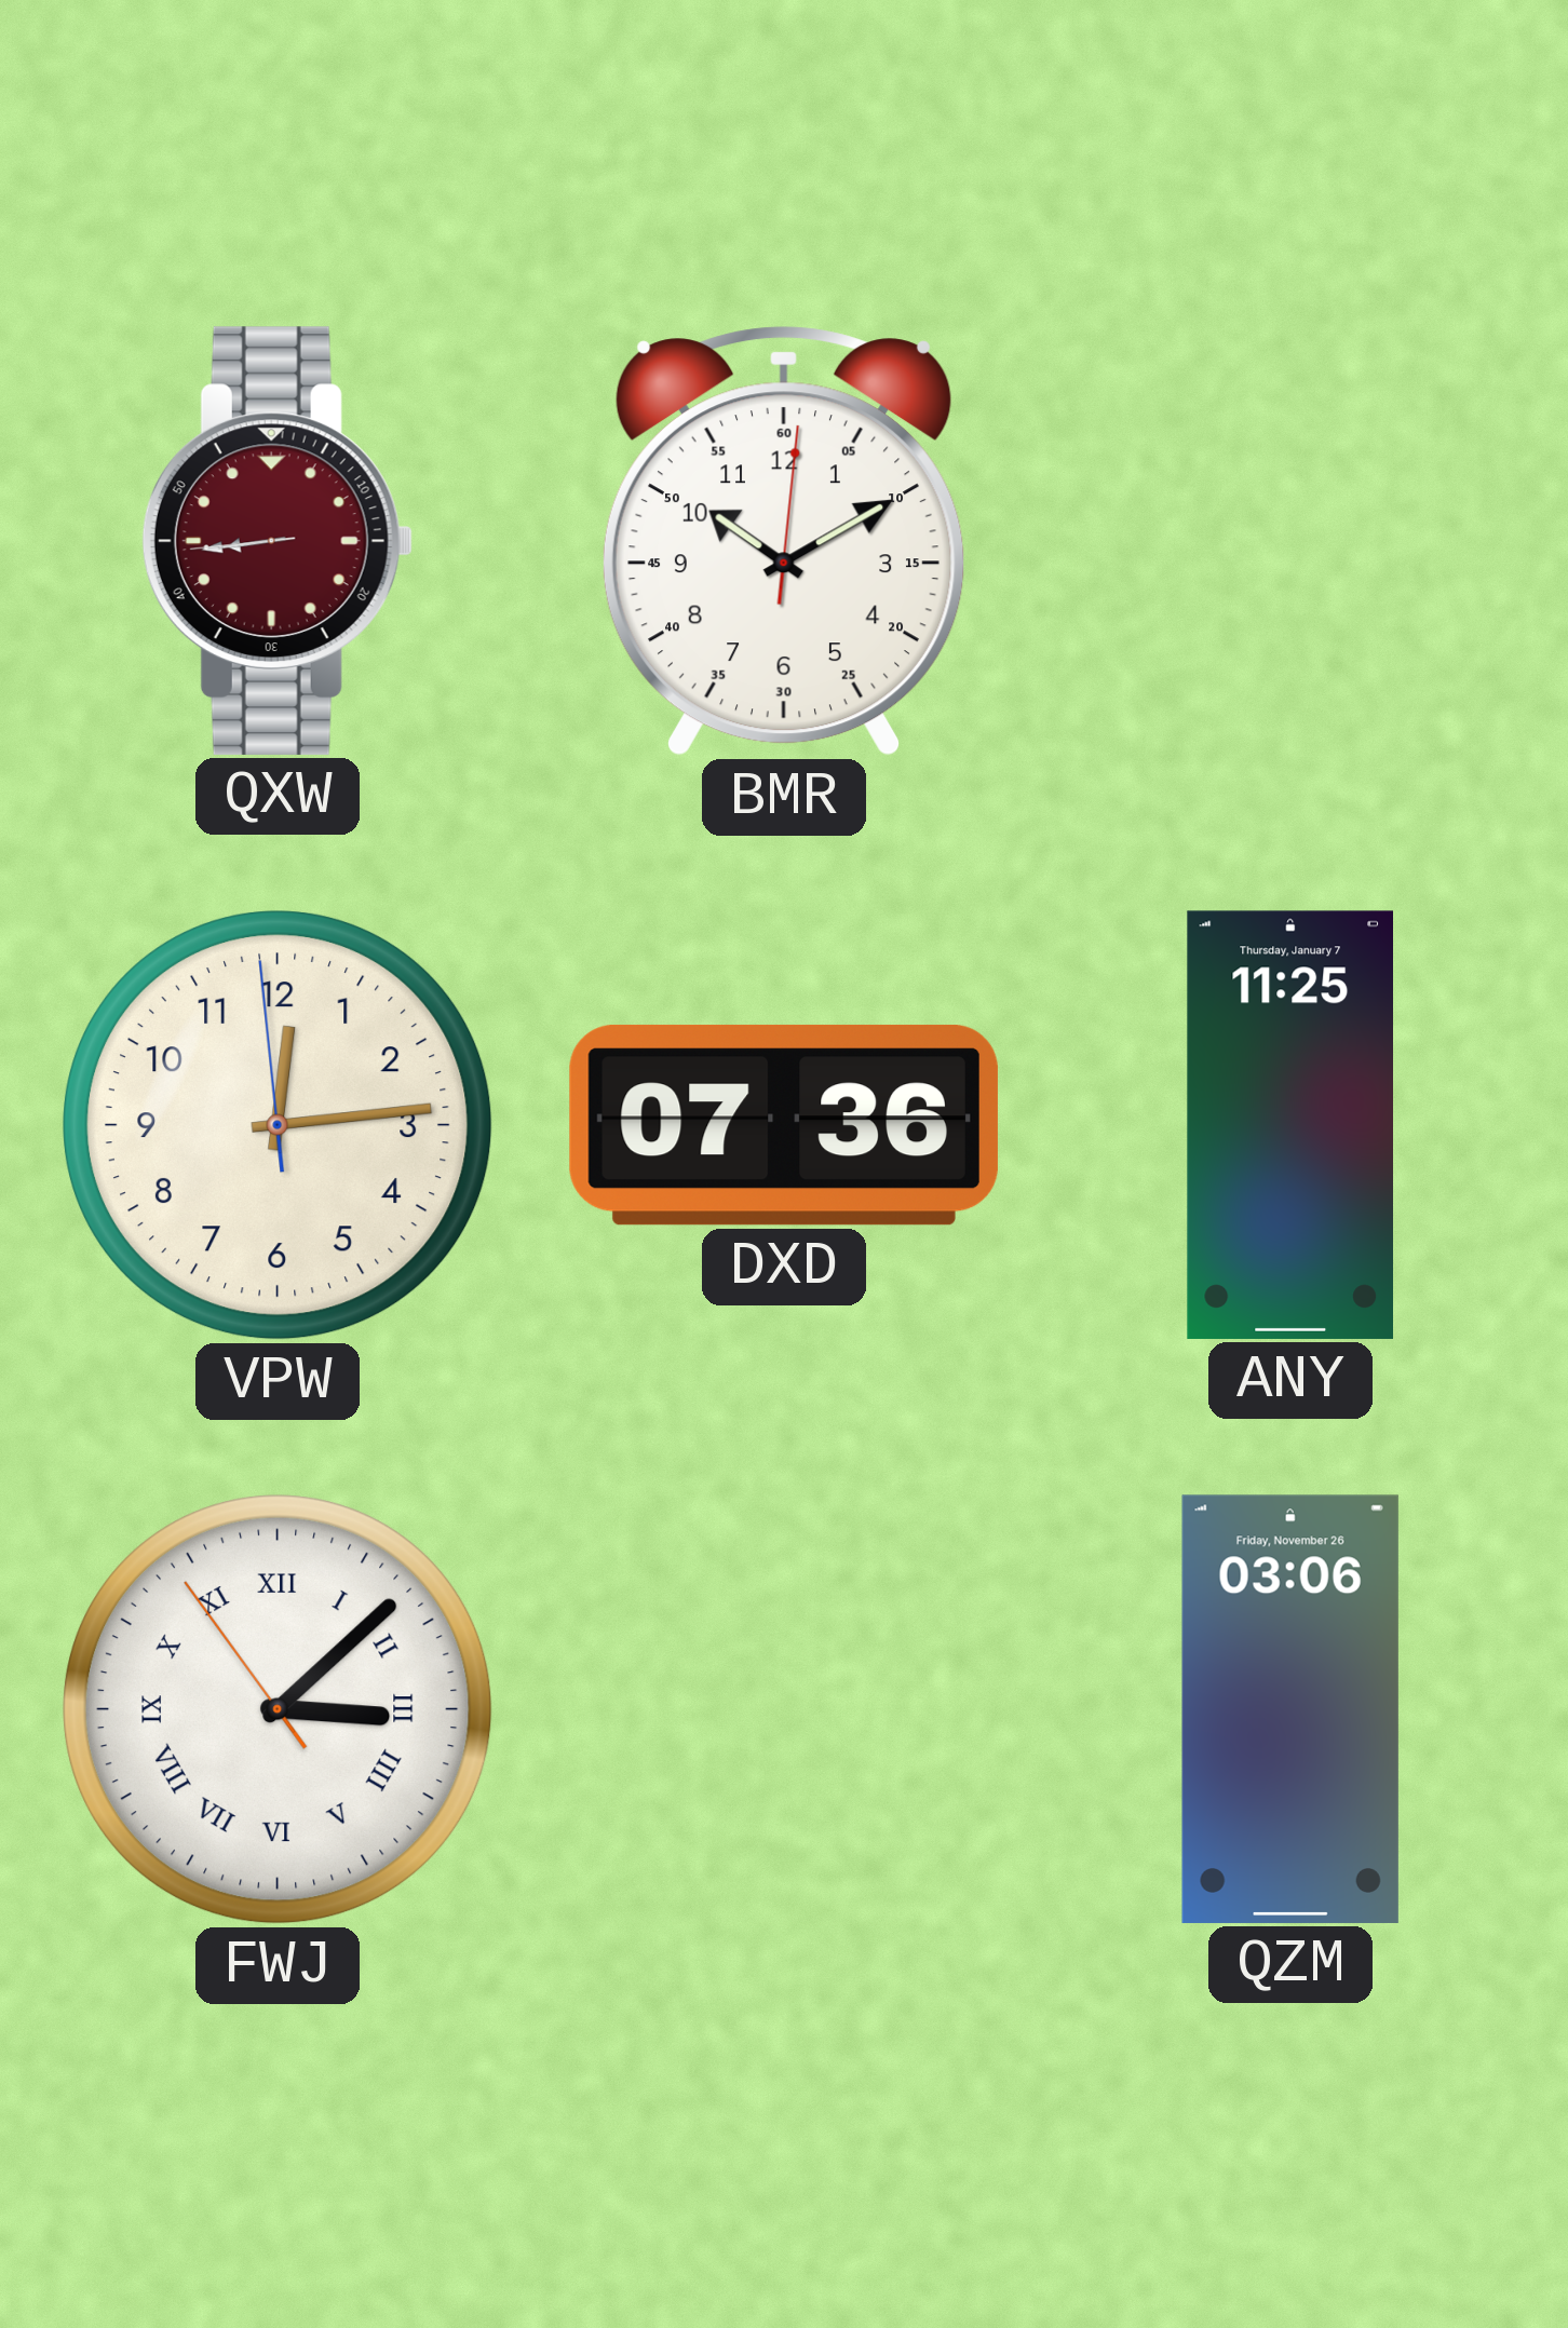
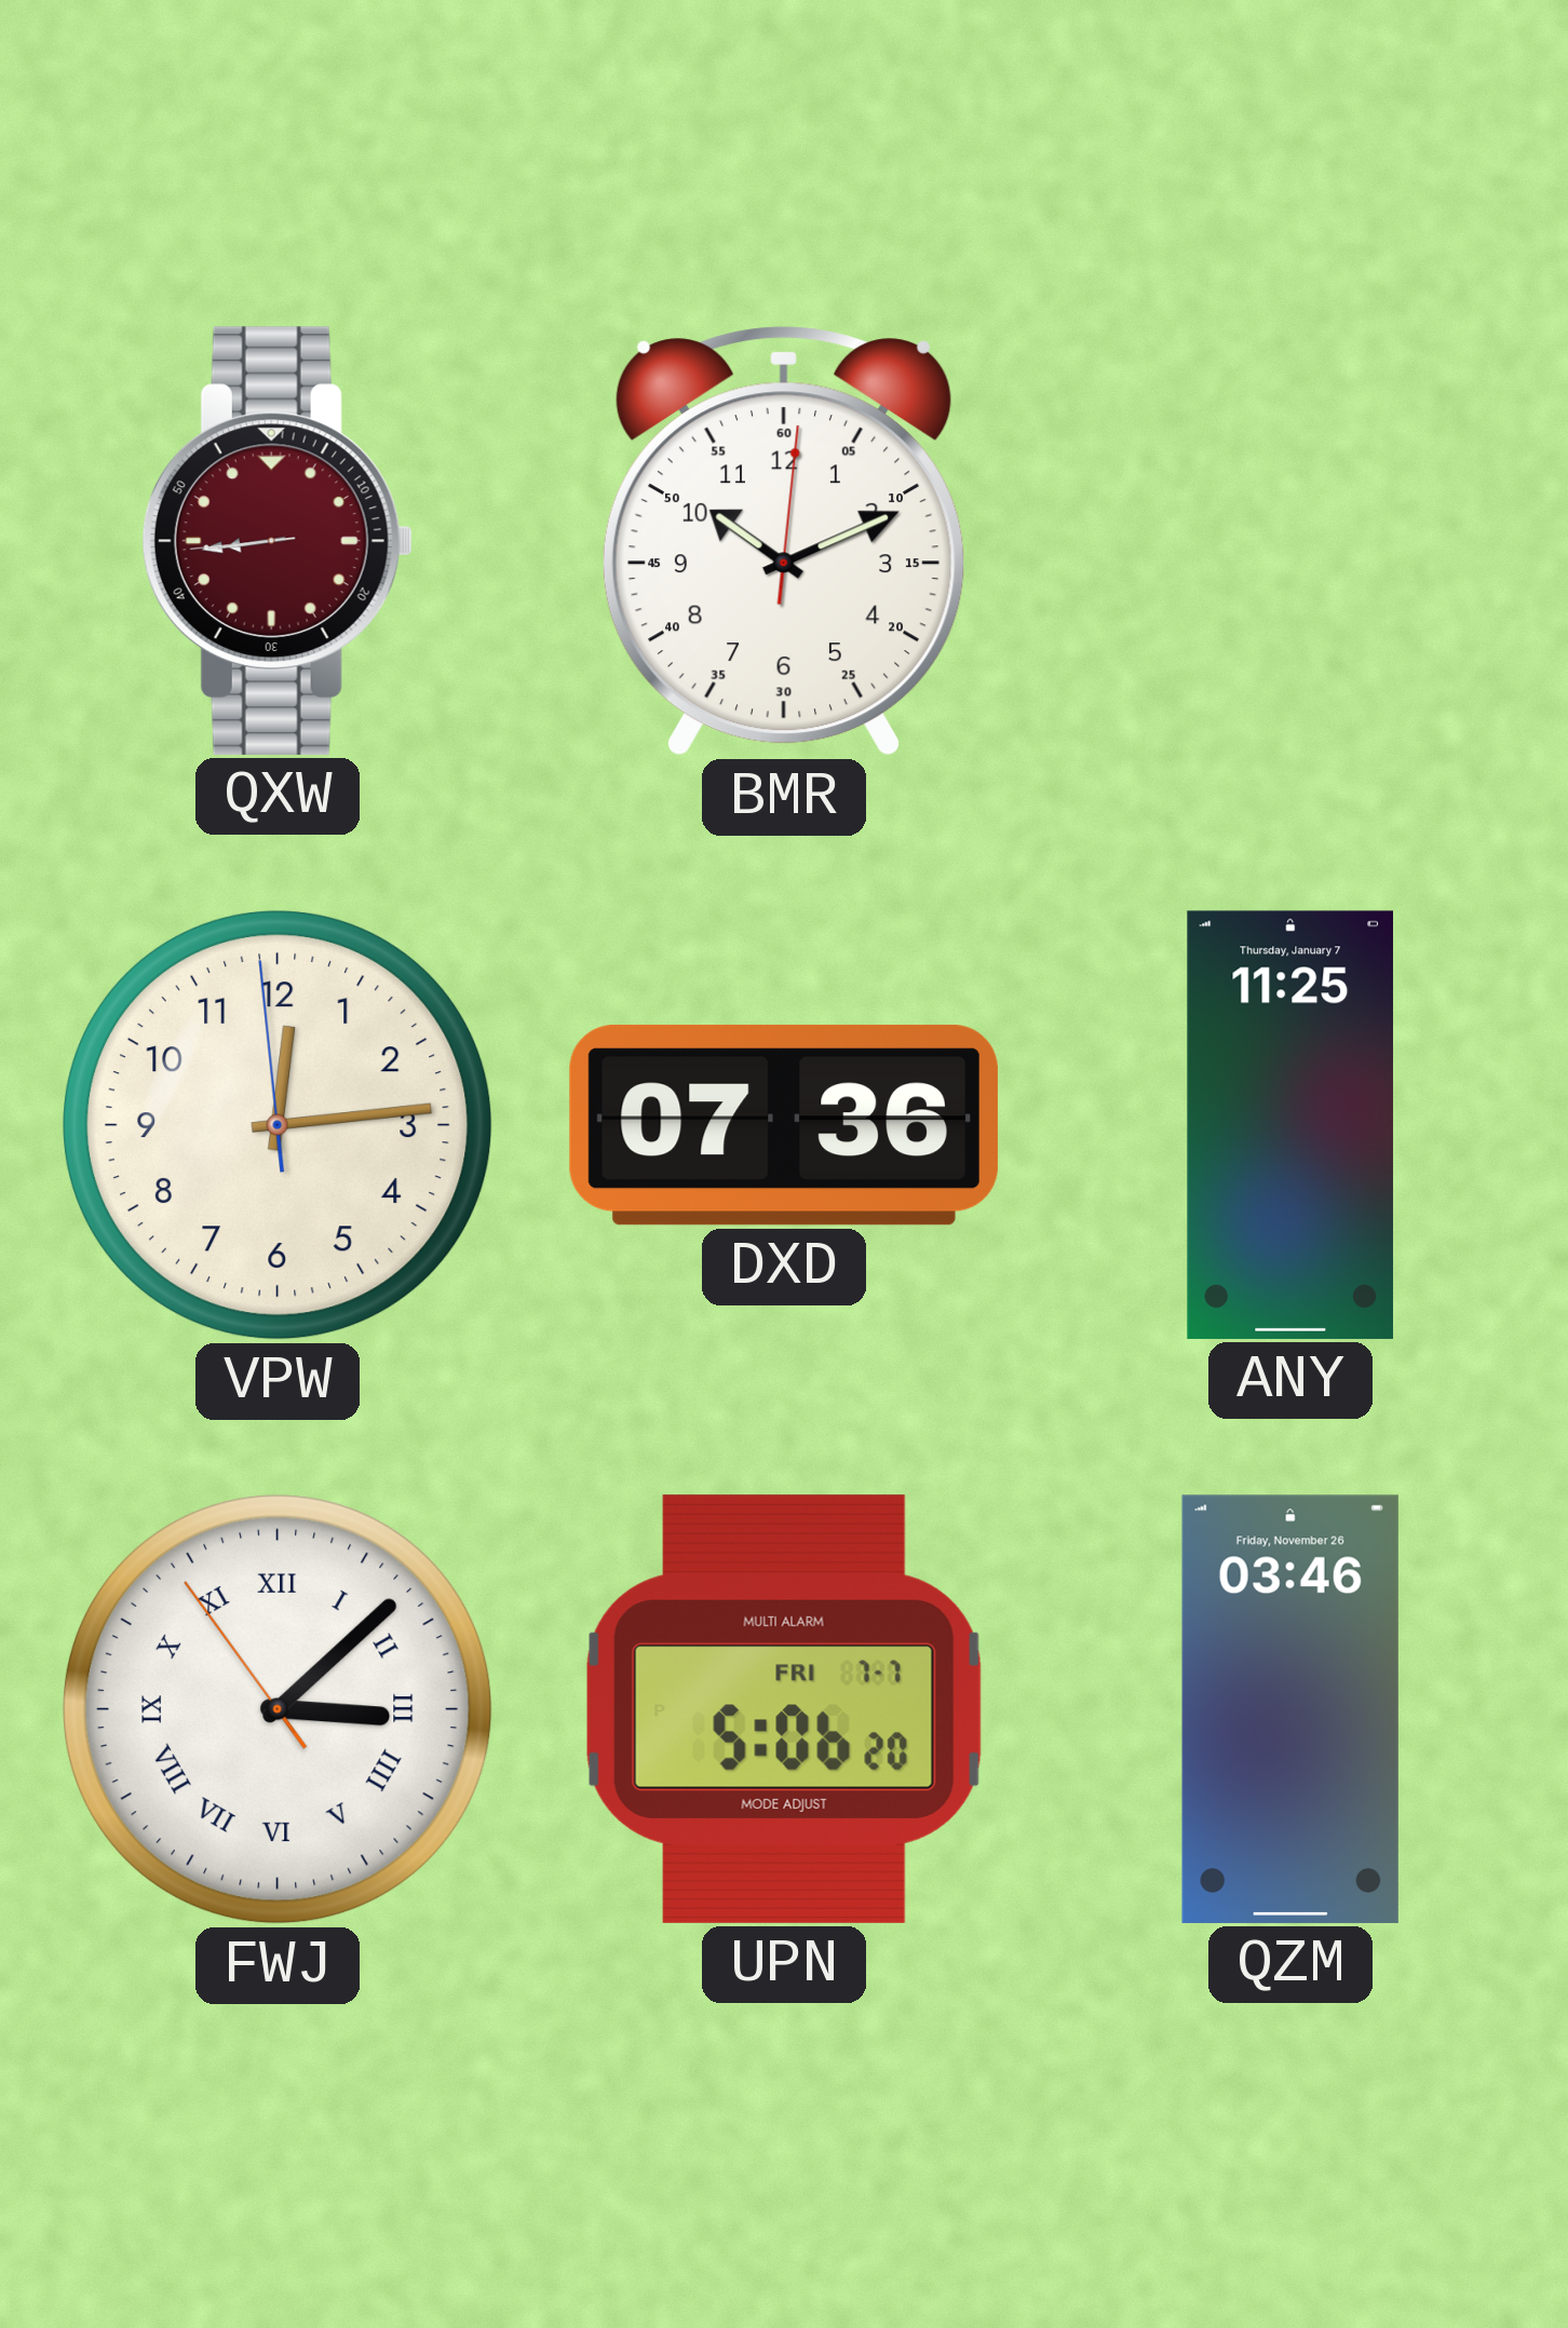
BMR: 10:10 -> 10:11
UPN: none -> 5:06
QZM: 03:06 -> 03:46
